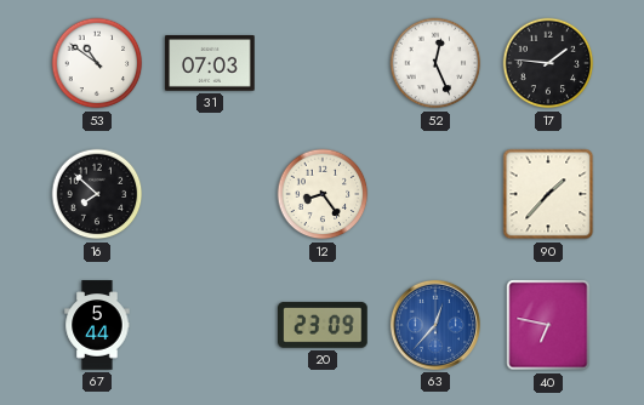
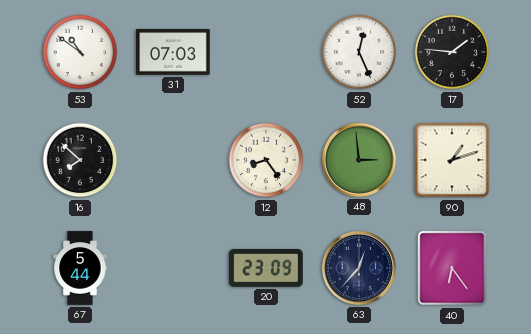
48: none -> 2:59
90: 1:37 -> 1:12
63 dial: blue -> navy
40: 6:47 -> 6:24
